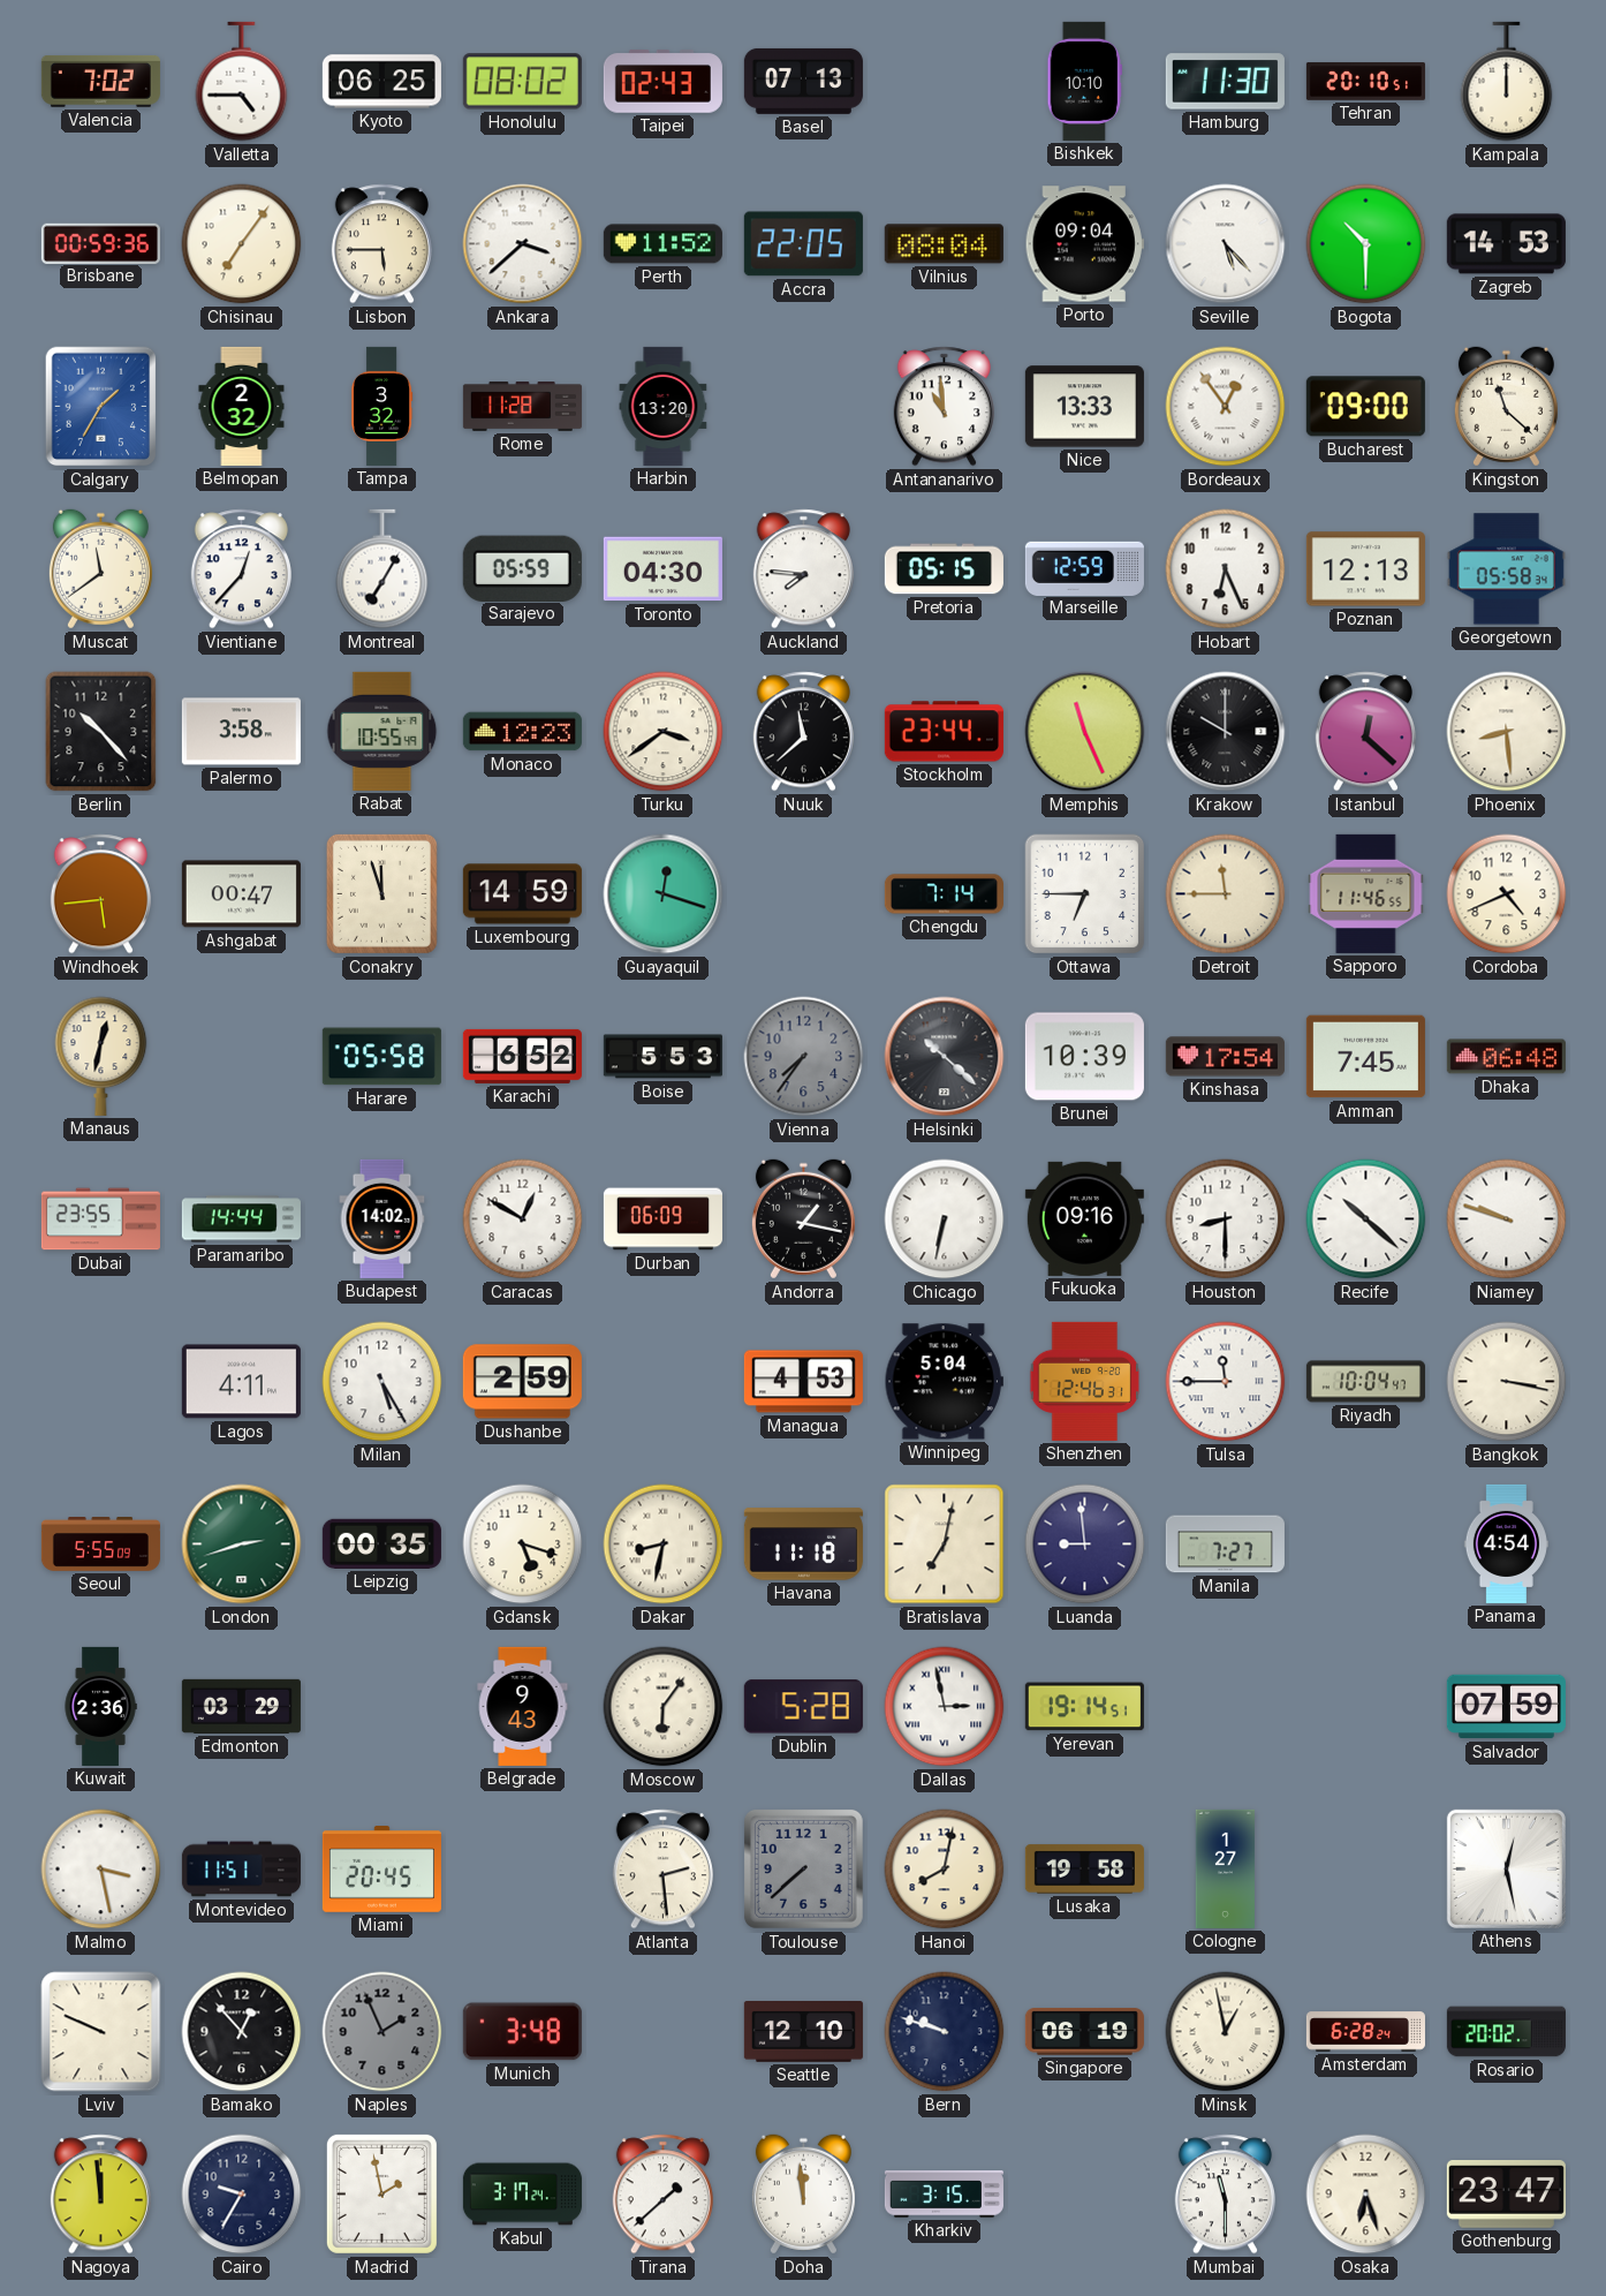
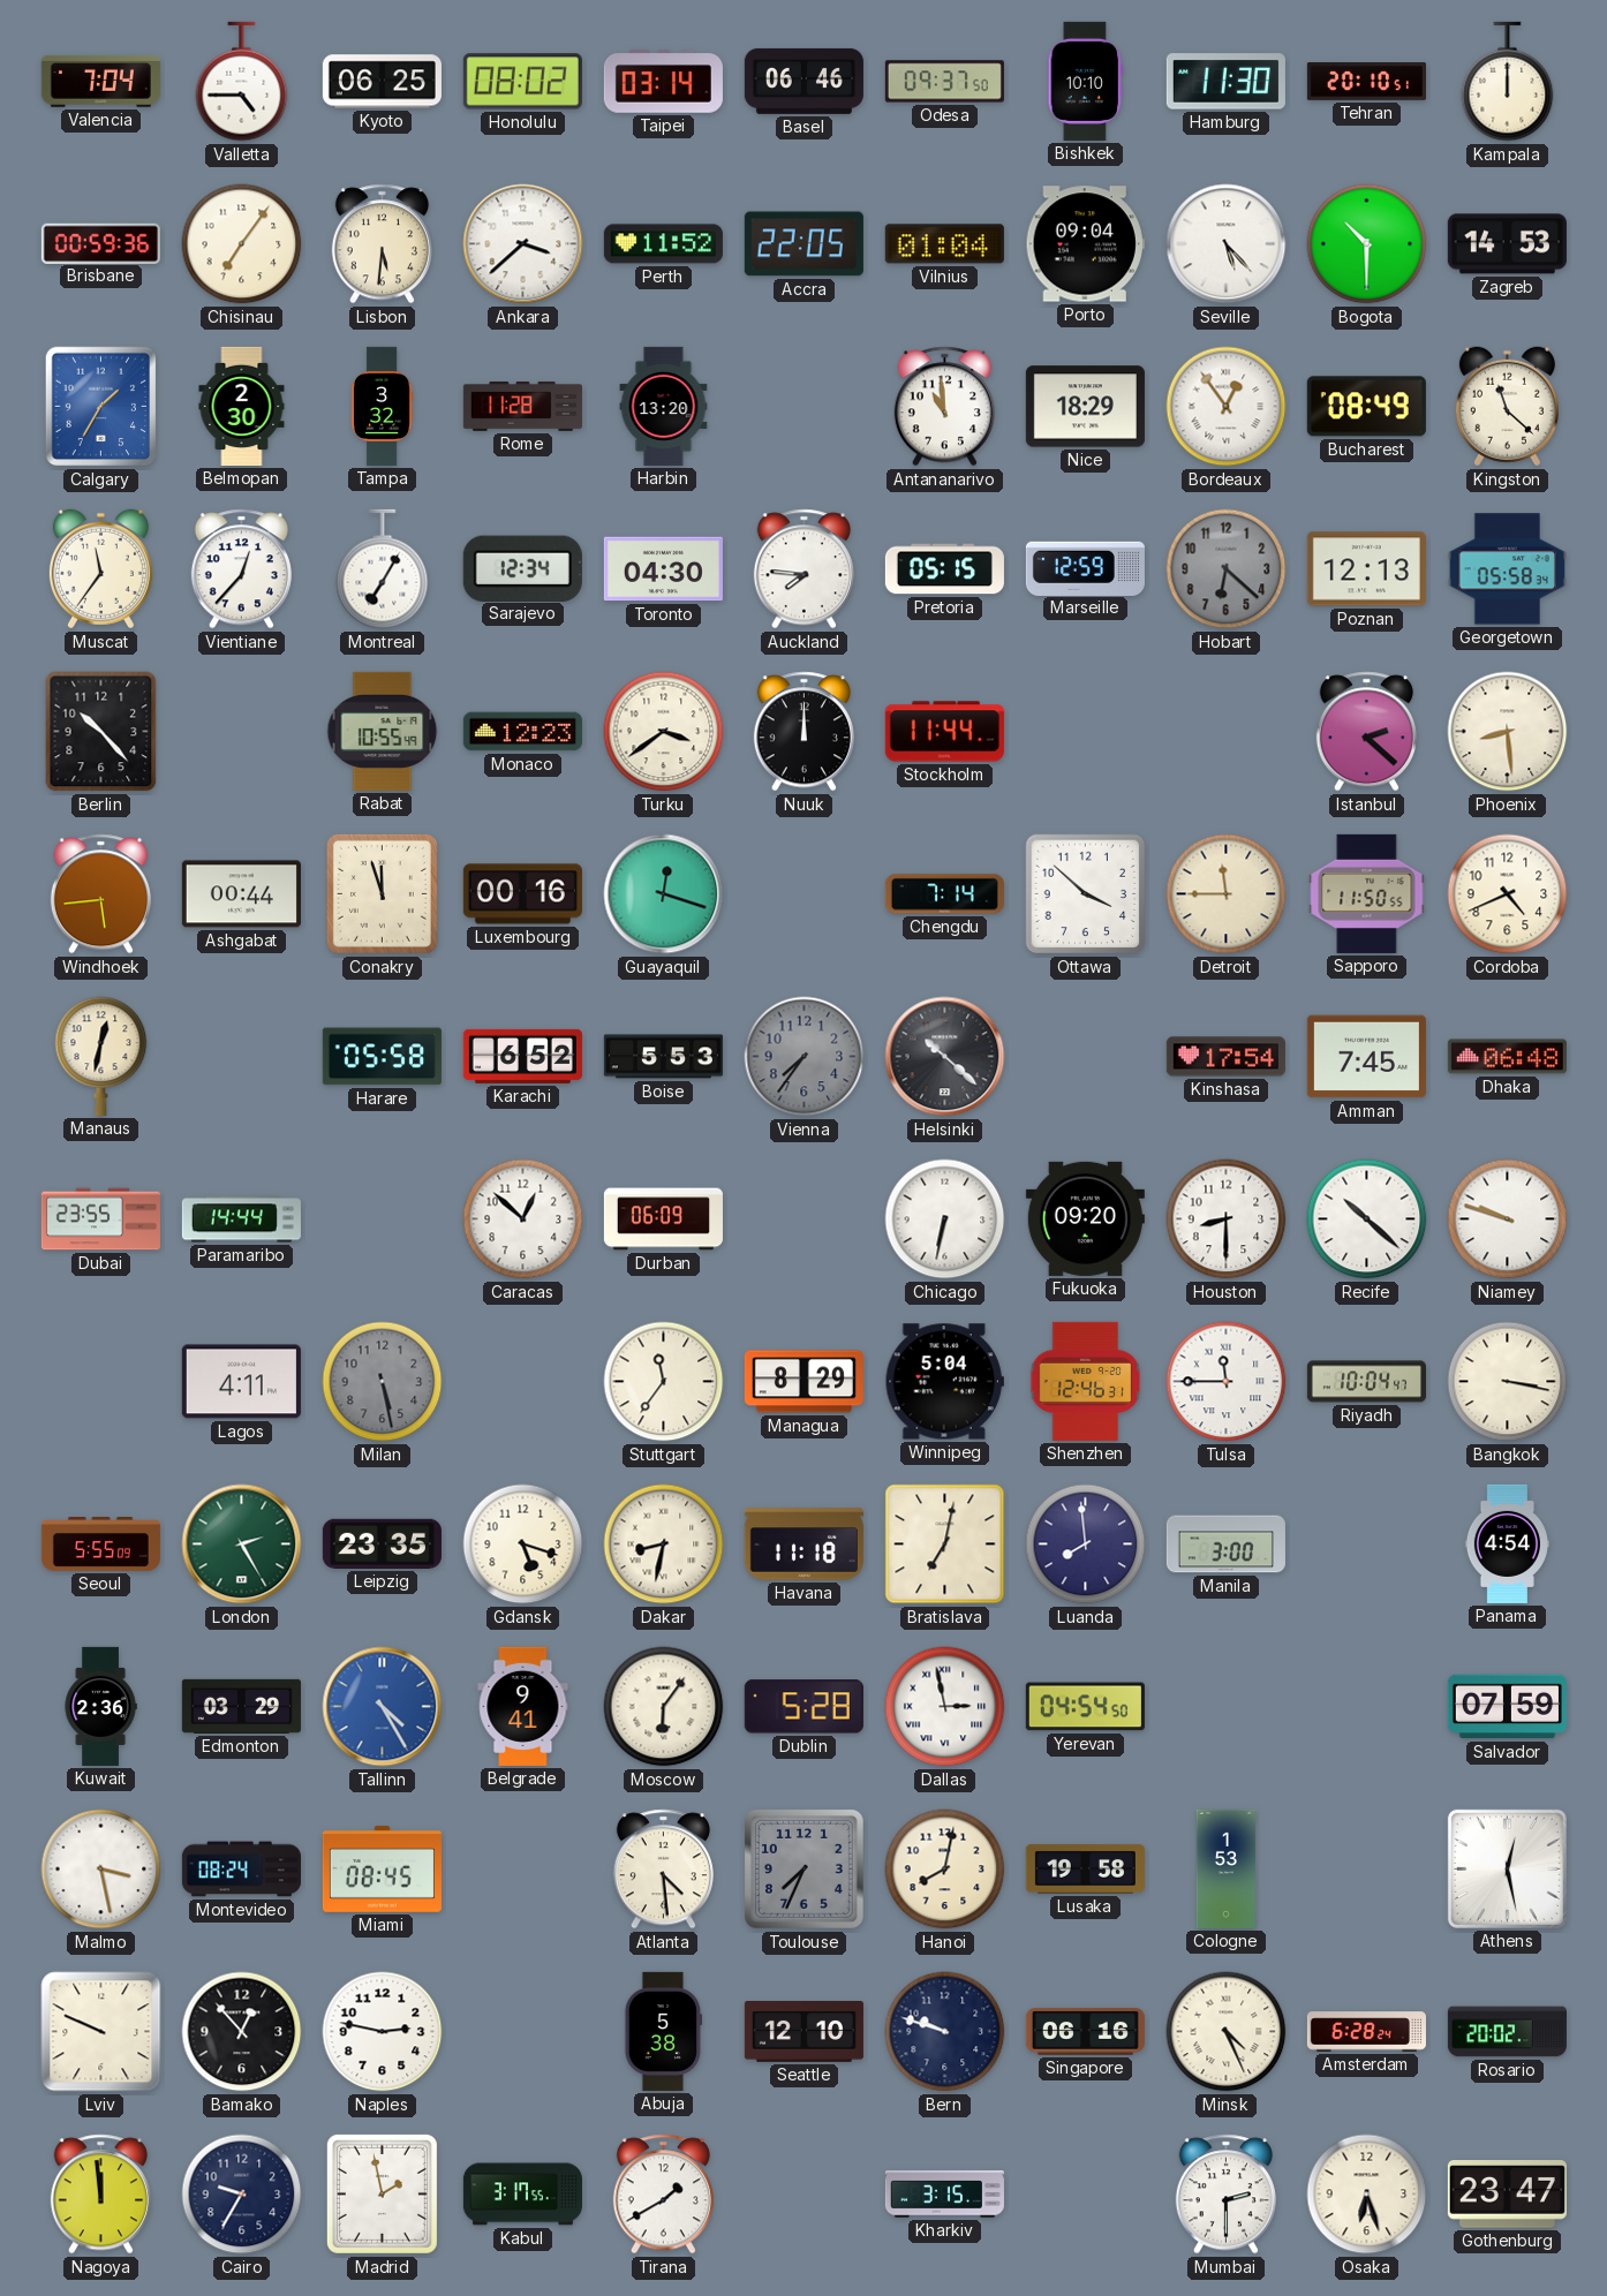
Valencia: 7:02 -> 7:04
Taipei: 02:43 -> 03:14
Basel: 07:13 -> 06:46
Odesa: none -> 09:37
Lisbon: 5:45 -> 5:31
Vilnius: 08:04 -> 01:04
Belmopan: 2:32 -> 2:30
Nice: 13:33 -> 18:29
Bucharest: 09:00 -> 08:49
Muscat: 11:39 -> 11:36
Sarajevo: 05:59 -> 12:34
Hobart: 6:26 -> 6:22
Hobart dial: white -> grey
Palermo: 3:58 -> none
Nuuk: 11:38 -> 12:00
Stockholm: 23:44 -> 11:44
Memphis: 11:26 -> none
Krakow: 10:00 -> none
Istanbul: 12:22 -> 2:22
Ashgabat: 00:47 -> 00:44
Luxembourg: 14:59 -> 00:16
Ottawa: 6:45 -> 3:52
Sapporo: 11:46 -> 11:50
Brunei: 10:39 -> none
Budapest: 14:02 -> none
Caracas: 12:50 -> 12:52
Andorra: 1:17 -> none
Fukuoka: 09:16 -> 09:20
Milan: 5:25 -> 5:28
Milan dial: white -> grey
Dushanbe: 2:59 -> none
Stuttgart: none -> 11:36
Managua: 4:53 -> 8:29
London: 2:42 -> 2:25
Leipzig: 00:35 -> 23:35
Luanda: 8:59 -> 7:59
Manila: 7:27 -> 3:00
Tallinn: none -> 4:25
Belgrade: 9:43 -> 9:41
Yerevan: 19:14 -> 04:54
Montevideo: 11:51 -> 08:24
Miami: 20:45 -> 08:45
Atlanta: 2:29 -> 4:29
Toulouse: 7:38 -> 7:34
Cologne: 1:27 -> 1:53
Naples: 1:56 -> 2:47
Naples dial: grey -> white
Munich: 3:48 -> none
Abuja: none -> 5:38
Singapore: 06:19 -> 06:16
Minsk: 12:58 -> 4:26
Kabul: 3:17:24 -> 3:17:55
Tirana: 1:38 -> 1:40
Doha: 11:59 -> none
Mumbai: 11:30 -> 2:30
